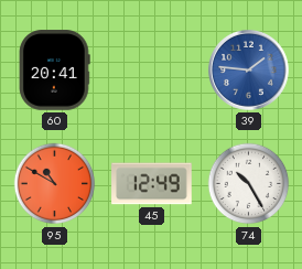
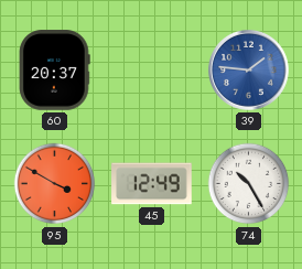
60: 20:41 -> 20:37
95: 10:50 -> 3:50
